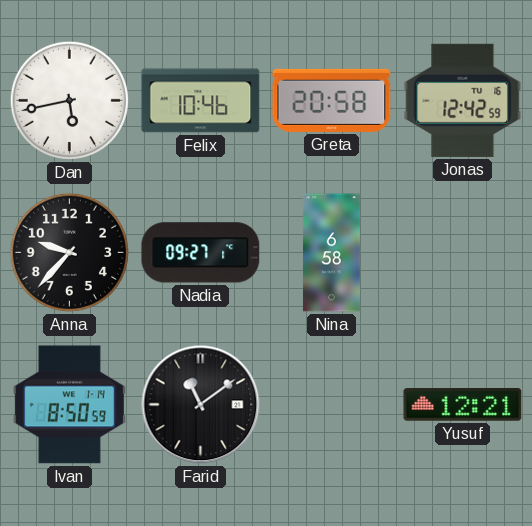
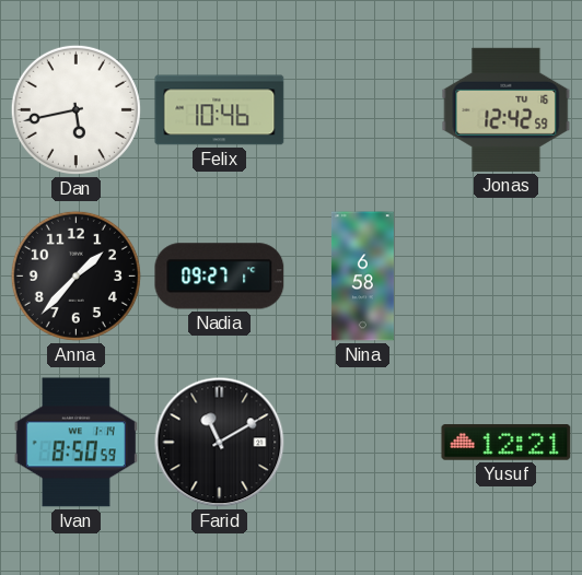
Greta: 20:58 -> none
Anna: 9:37 -> 1:37
Farid: 11:09 -> 11:10
